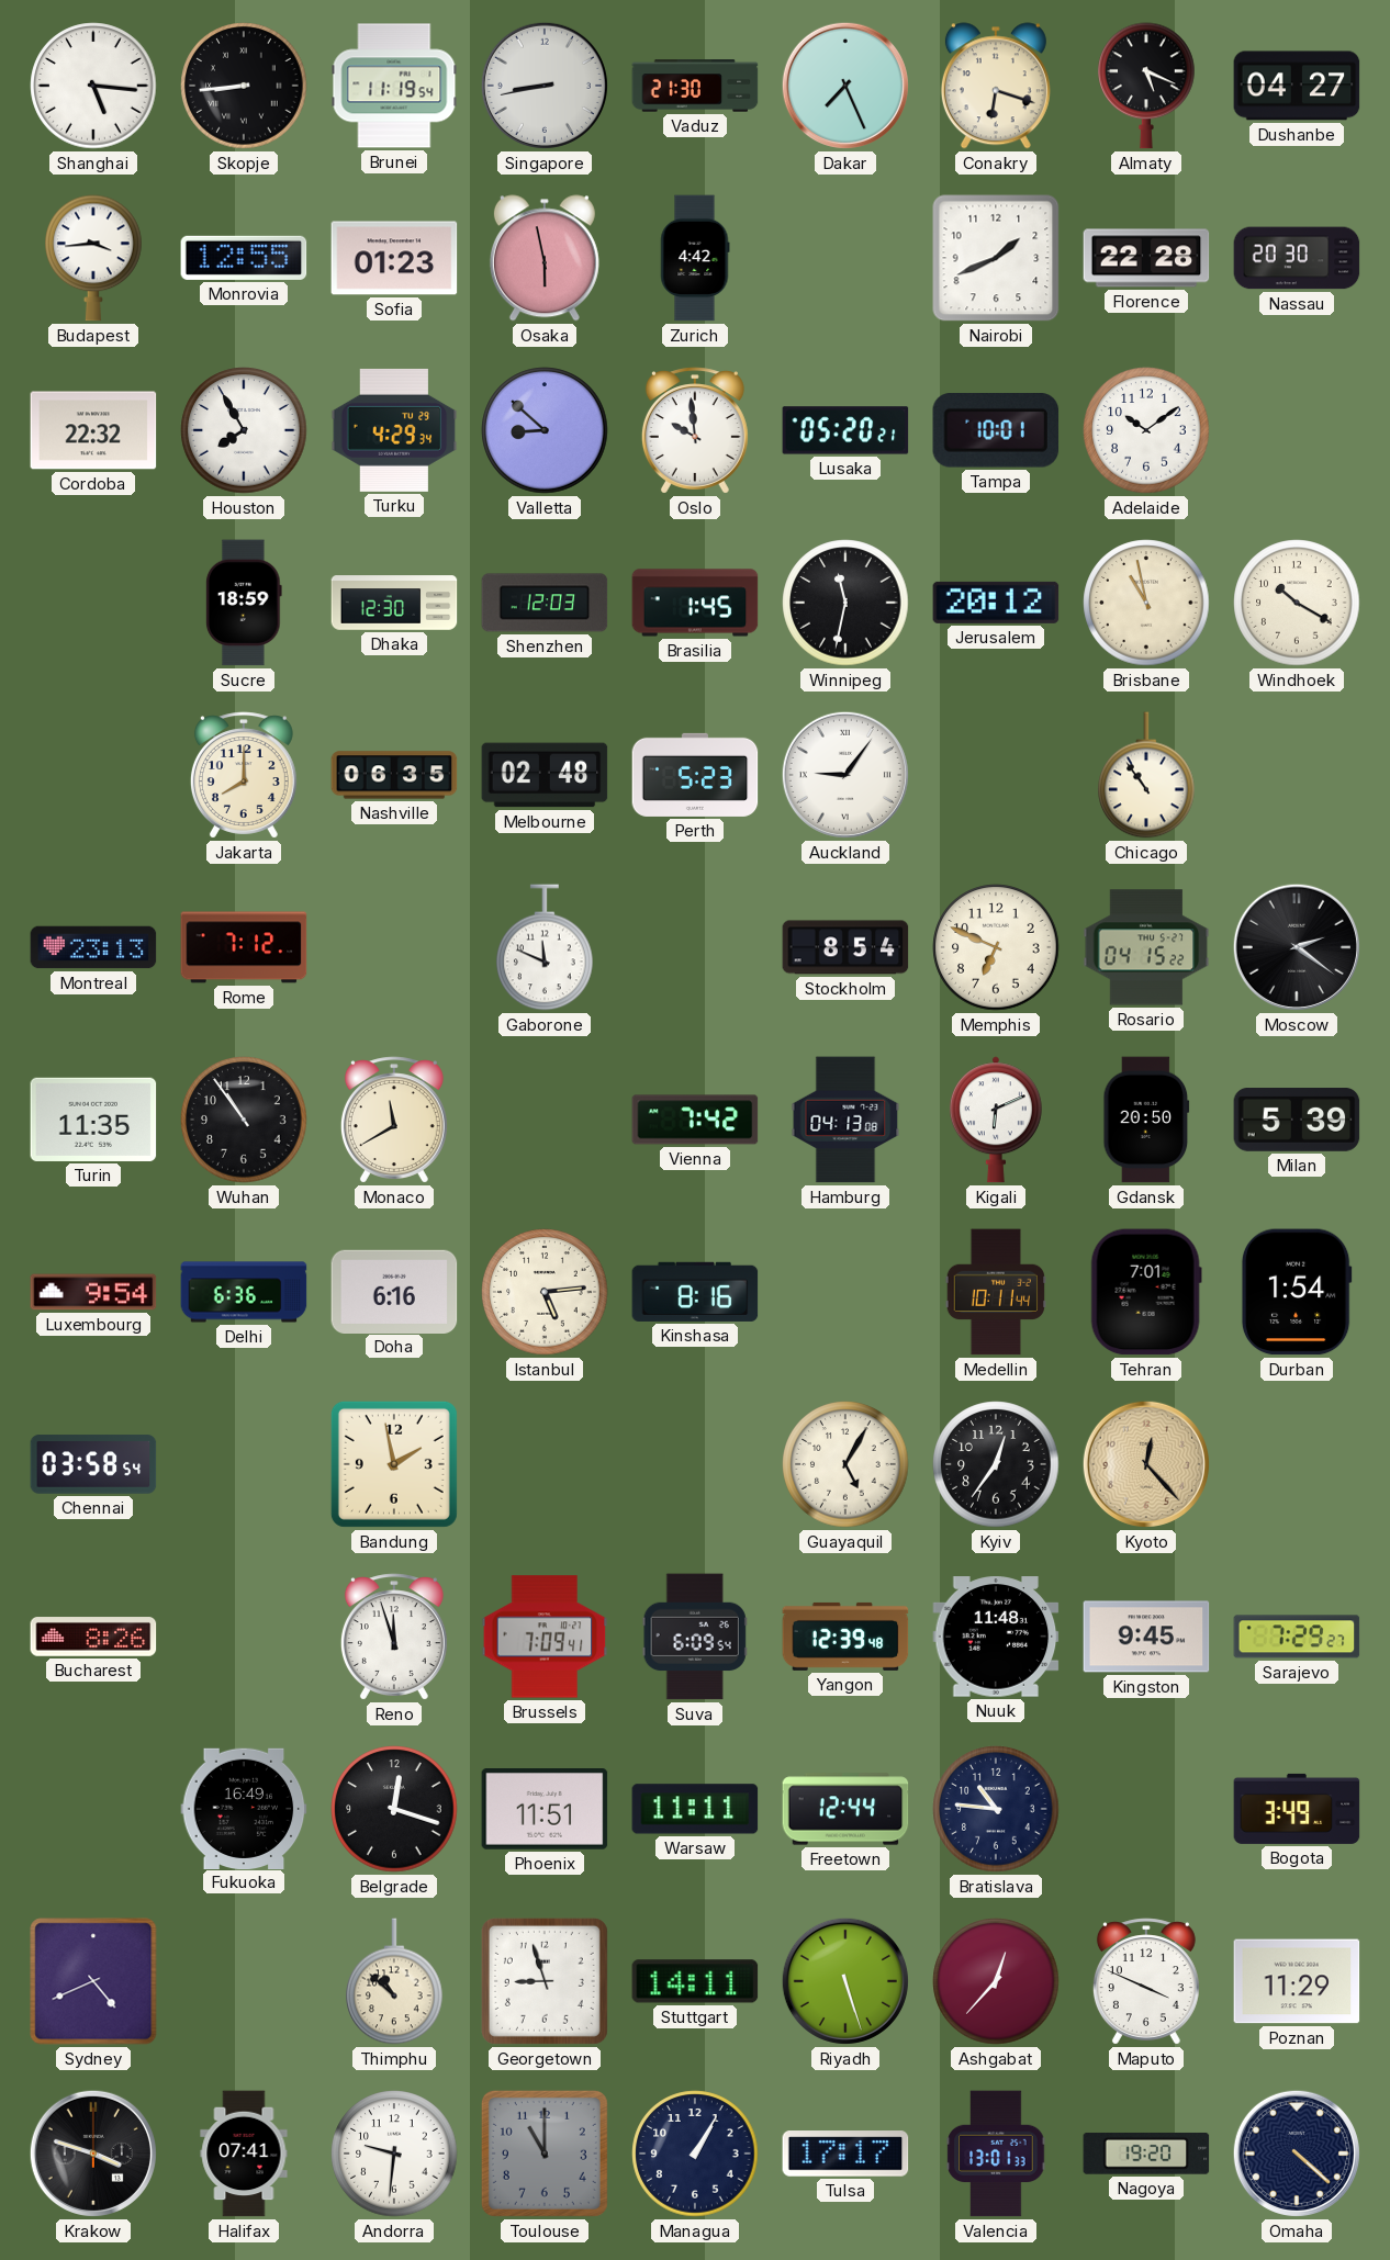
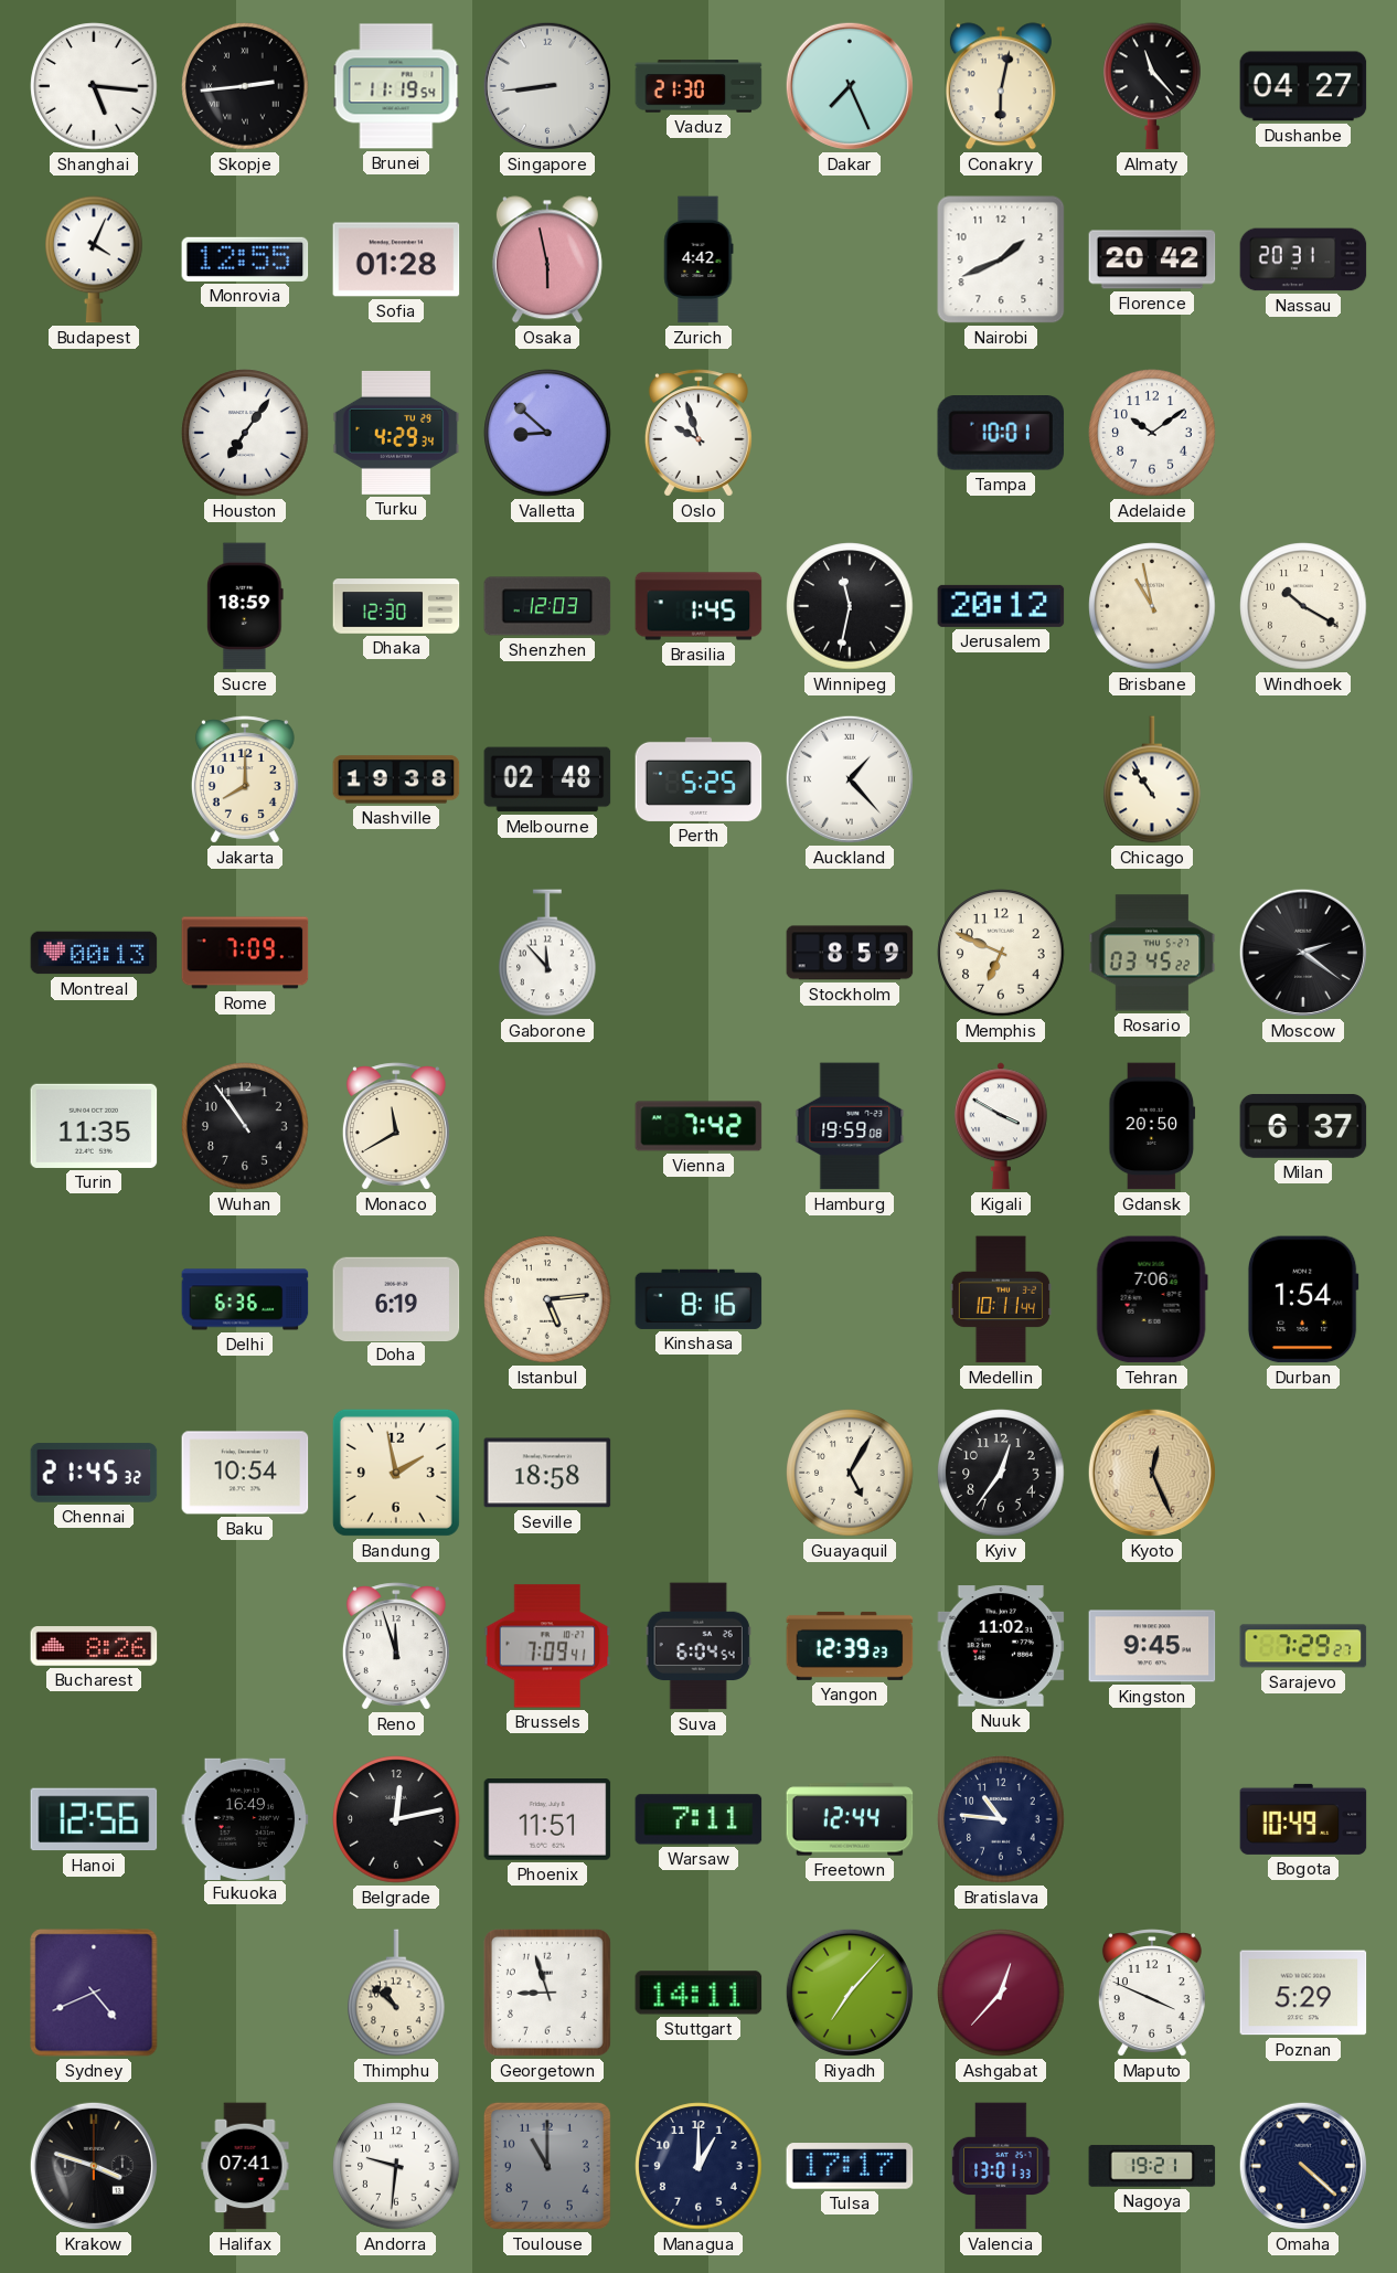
Skopje: 8:44 -> 2:44
Singapore: 8:43 -> 8:44
Conakry: 6:18 -> 6:02
Almaty: 5:19 -> 11:23
Budapest: 3:44 -> 4:04
Sofia: 01:23 -> 01:28
Florence: 22:28 -> 20:42
Nassau: 20:30 -> 20:31
Cordoba: 22:32 -> none
Houston: 7:55 -> 7:06
Oslo: 9:59 -> 9:57
Lusaka: 05:20 -> none
Nashville: 06:35 -> 19:38
Perth: 5:23 -> 5:25
Auckland: 9:06 -> 1:23
Montreal: 23:13 -> 00:13
Rome: 7:12 -> 7:09
Gaborone: 11:49 -> 11:53
Stockholm: 8:54 -> 8:59
Rosario: 04:15 -> 03:45
Hamburg: 04:13 -> 19:59
Kigali: 6:11 -> 3:50
Milan: 5:39 -> 6:37
Luxembourg: 9:54 -> none
Doha: 6:16 -> 6:19
Tehran: 7:01 -> 7:06
Chennai: 03:58 -> 21:45
Baku: none -> 10:54
Seville: none -> 18:58
Kyoto: 12:23 -> 12:26
Suva: 6:09 -> 6:04
Yangon: 12:39:48 -> 12:39:23
Nuuk: 11:48 -> 11:02
Hanoi: none -> 12:56
Belgrade: 12:18 -> 12:13
Warsaw: 11:11 -> 7:11
Bogota: 3:49 -> 10:49
Riyadh: 5:27 -> 7:07
Poznan: 11:29 -> 5:29
Managua: 1:05 -> 1:00
Nagoya: 19:20 -> 19:21
